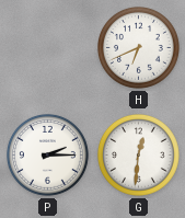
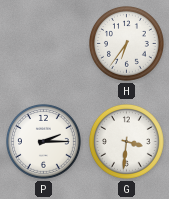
H: 6:41 -> 6:36
G: 12:31 -> 3:31
